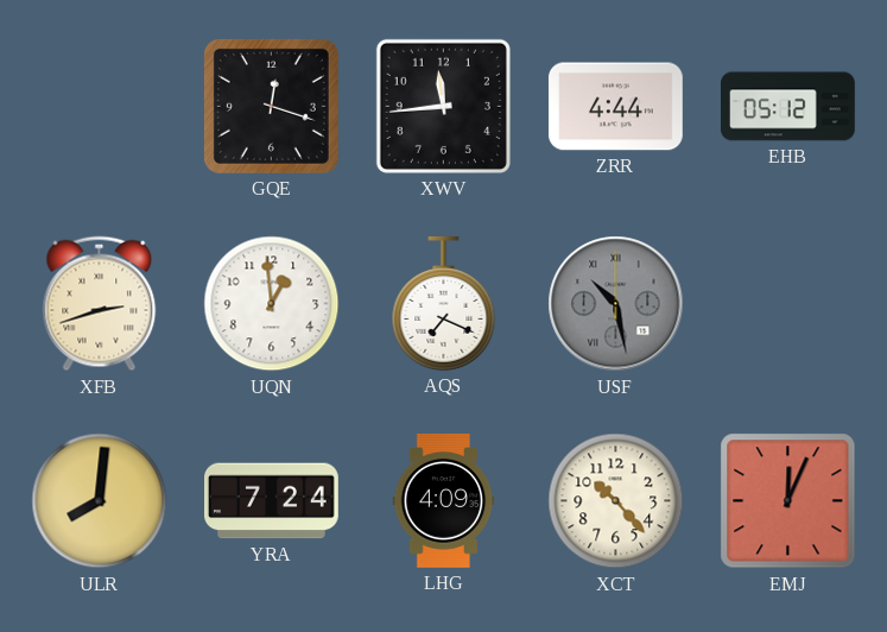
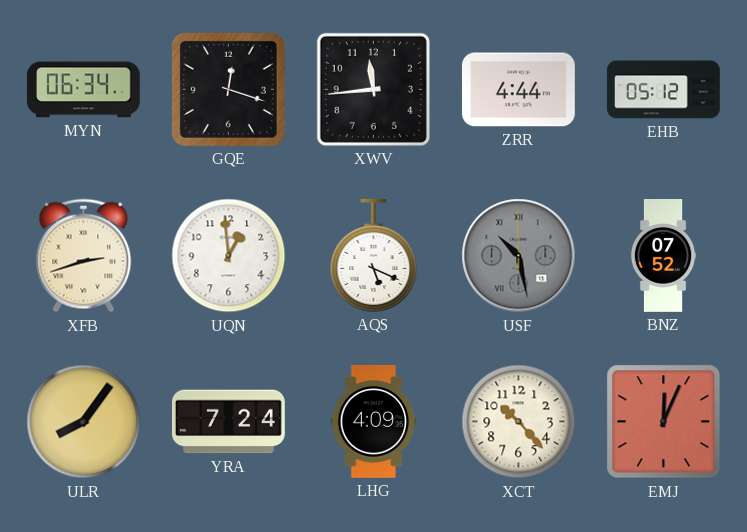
MYN: none -> 06:34
AQS: 7:19 -> 5:19
BNZ: none -> 07:52
ULR: 8:01 -> 8:06
